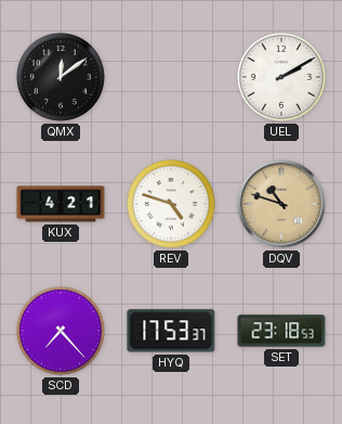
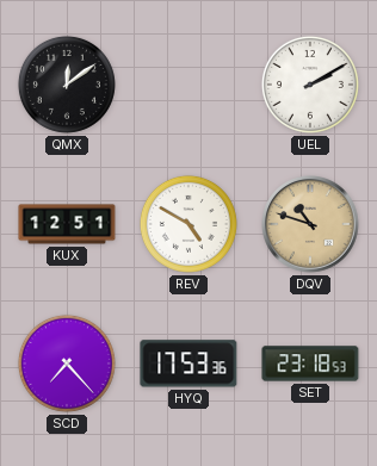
KUX: 4:21 -> 12:51
REV: 4:48 -> 4:50
HYQ: 17:53:37 -> 17:53:36
